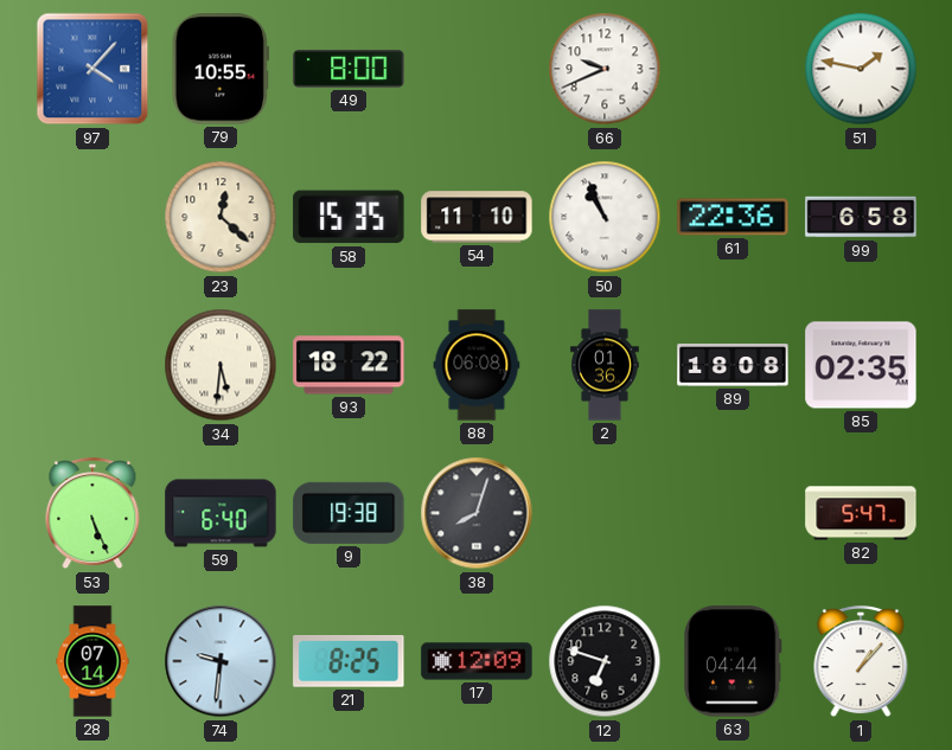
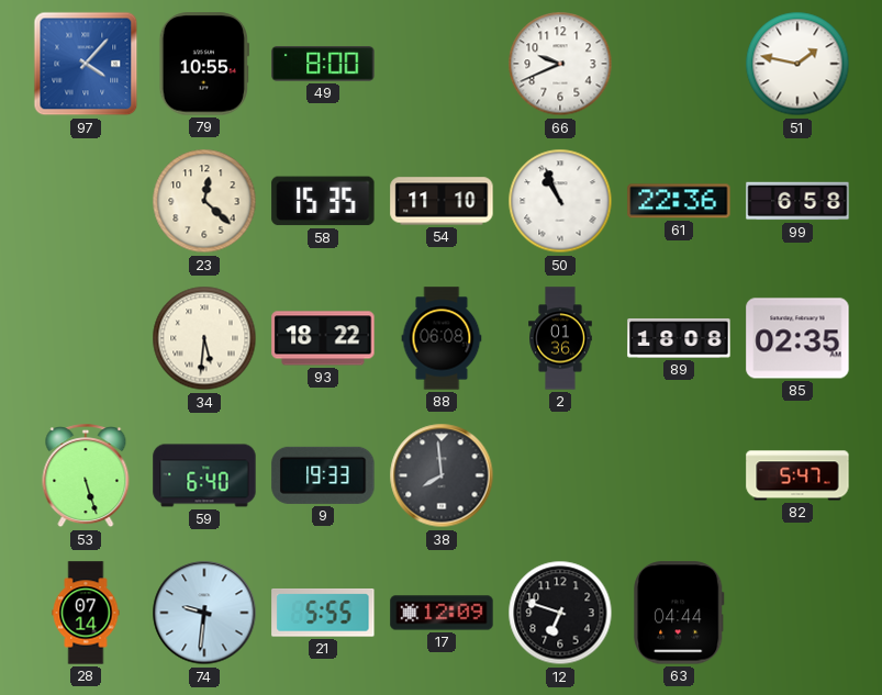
53: 5:26 -> 5:27
9: 19:38 -> 19:33
38: 8:03 -> 7:59
21: 8:25 -> 5:55
1: 1:07 -> none
